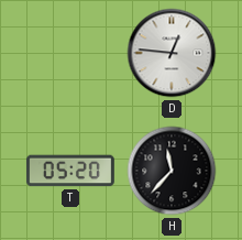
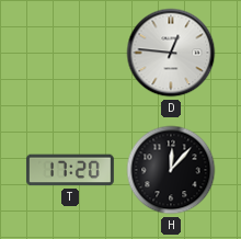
T: 05:20 -> 17:20
H: 11:37 -> 12:07
